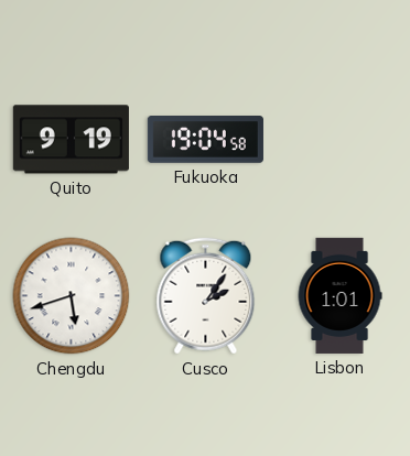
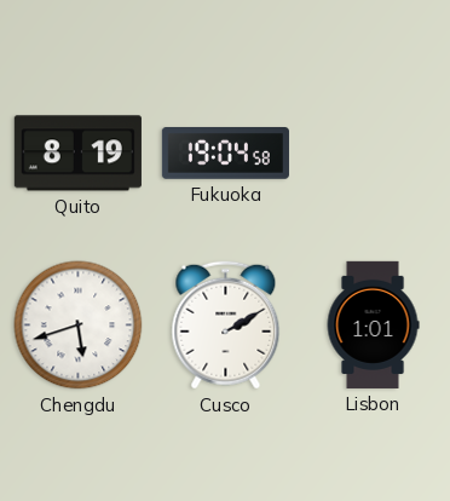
Quito: 9:19 -> 8:19
Cusco: 2:06 -> 2:10
